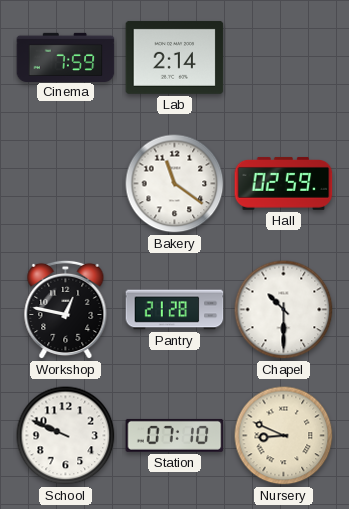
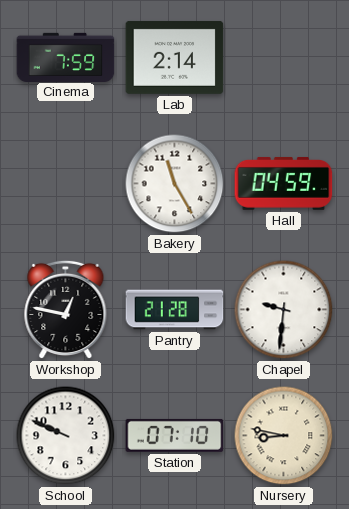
Bakery: 11:21 -> 11:25
Hall: 02:59 -> 04:59
Chapel: 10:30 -> 9:31
Nursery: 8:49 -> 8:47
